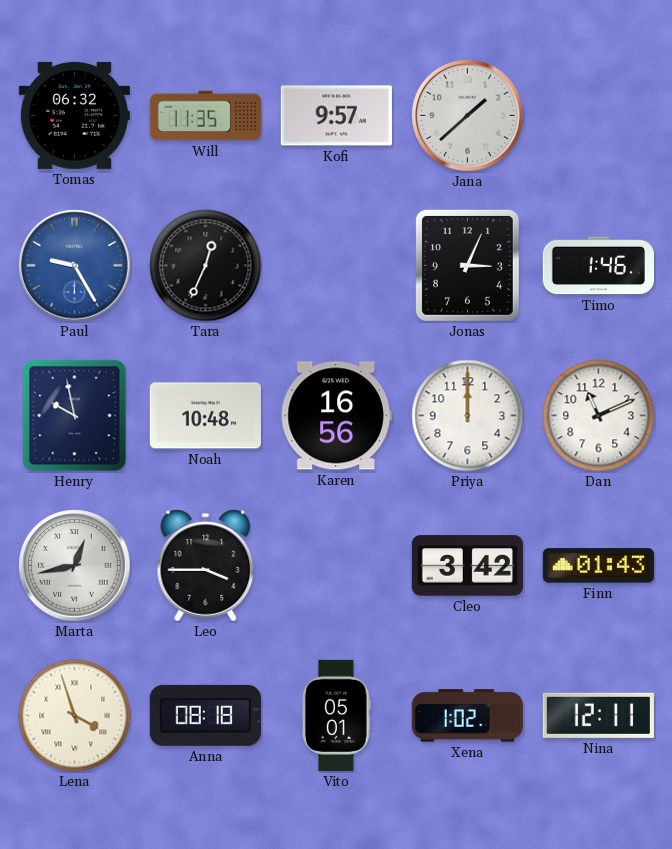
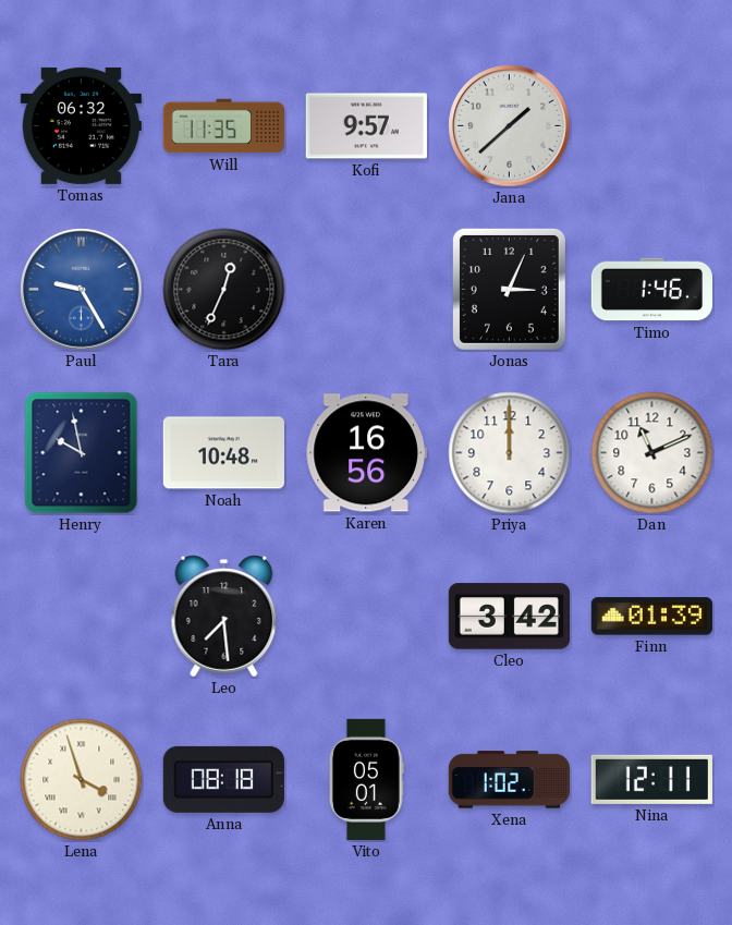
Marta: 12:43 -> none
Leo: 3:45 -> 7:29
Finn: 01:43 -> 01:39
